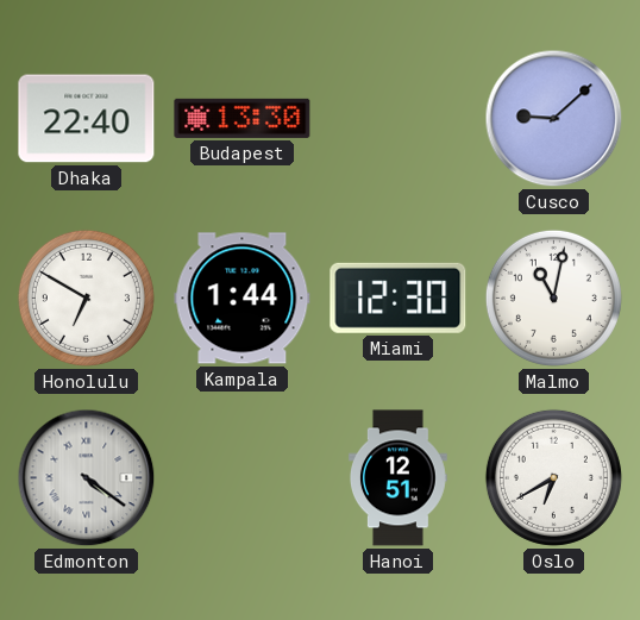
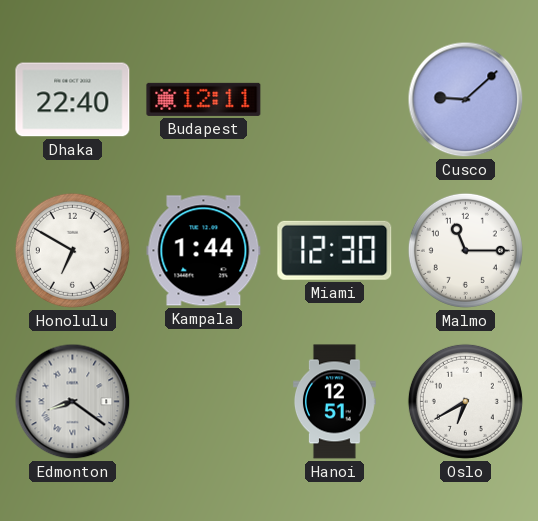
Budapest: 13:30 -> 12:11
Malmo: 11:02 -> 11:15
Edmonton: 4:21 -> 8:21
